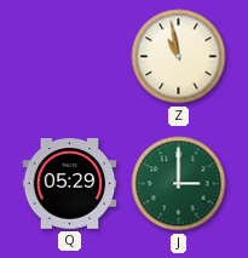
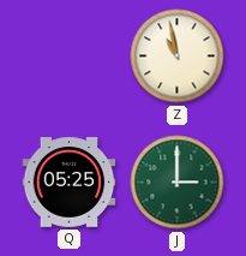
Q: 05:29 -> 05:25
